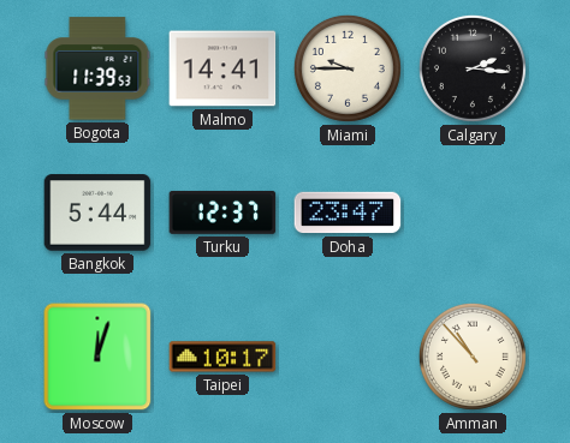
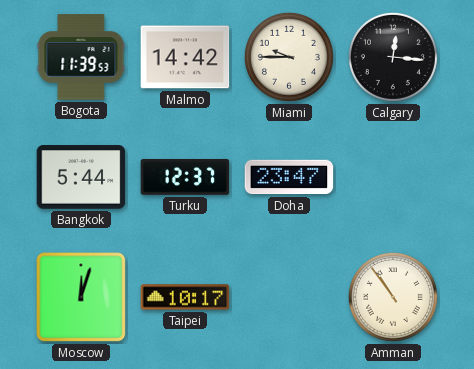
Malmo: 14:41 -> 14:42
Calgary: 2:16 -> 12:16
Amman: 10:53 -> 10:54
